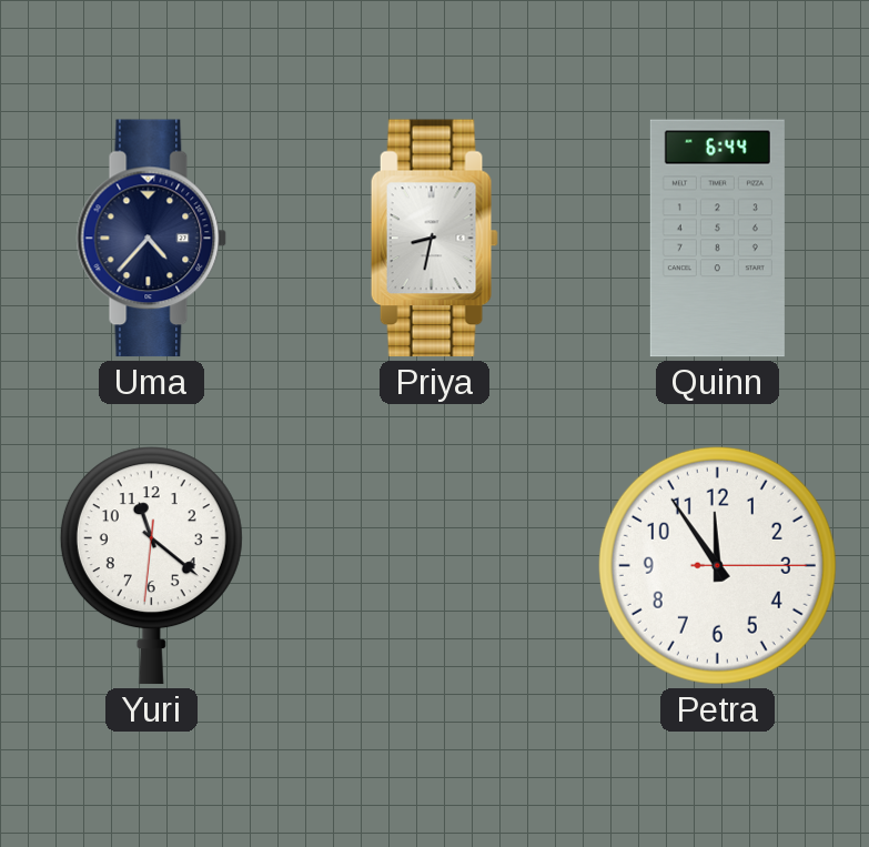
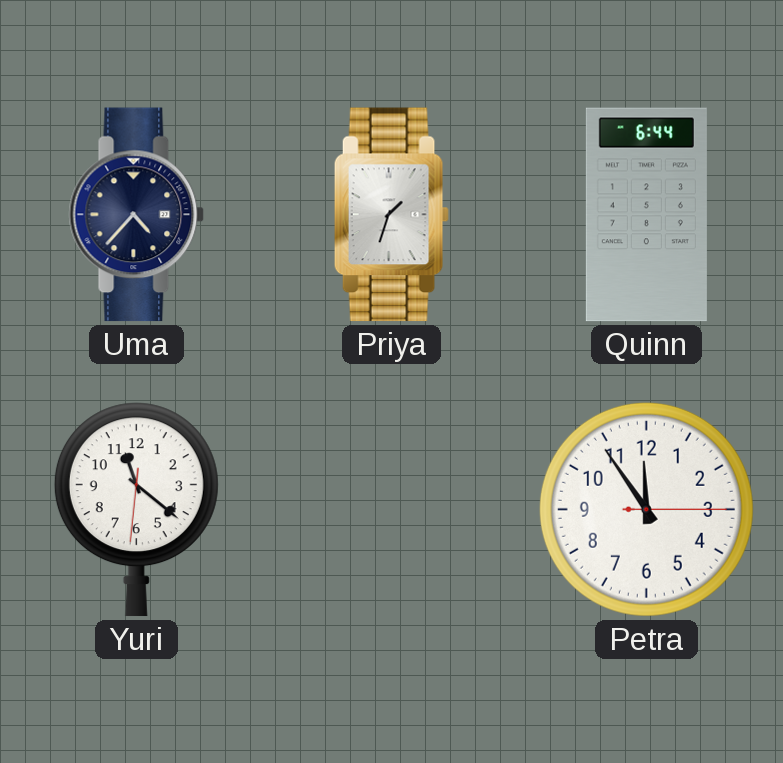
Priya: 8:32 -> 1:33
